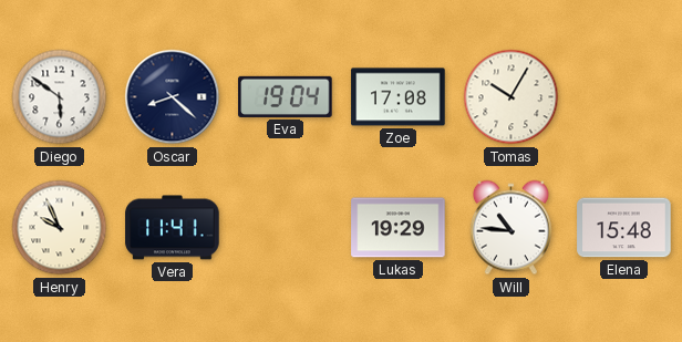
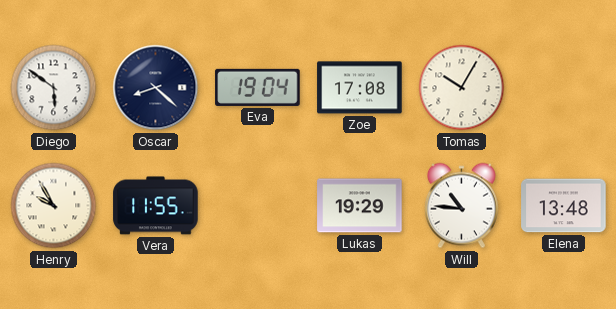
Henry: 9:56 -> 9:55
Vera: 11:41 -> 11:55
Elena: 15:48 -> 13:48
